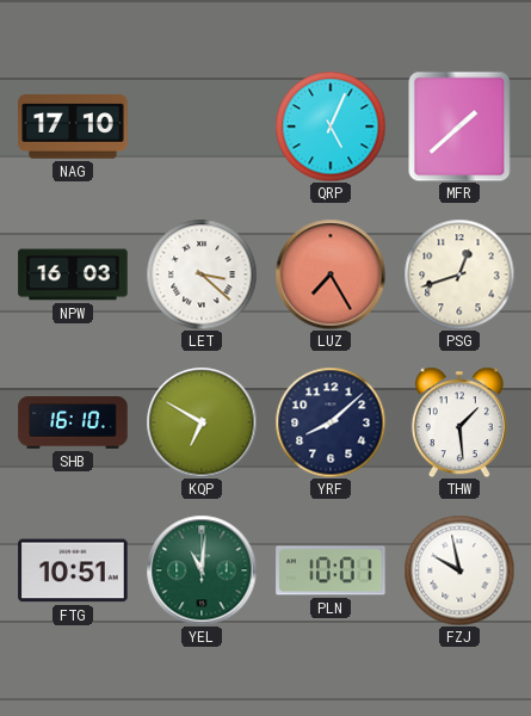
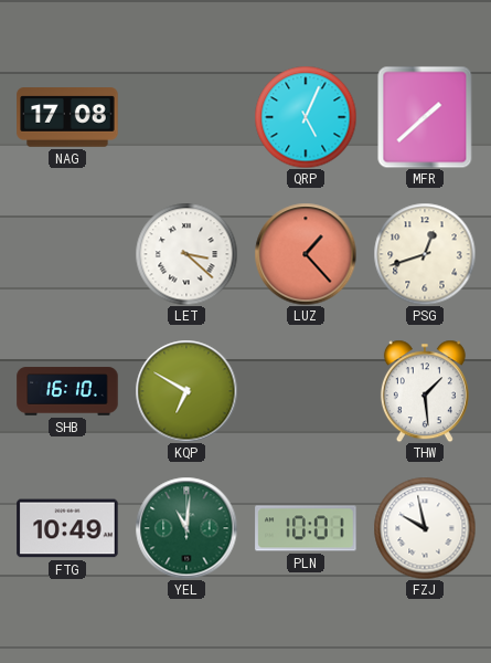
NAG: 17:10 -> 17:08
NPW: 16:03 -> none
LUZ: 7:25 -> 1:23
YRF: 8:08 -> none
FTG: 10:51 -> 10:49
